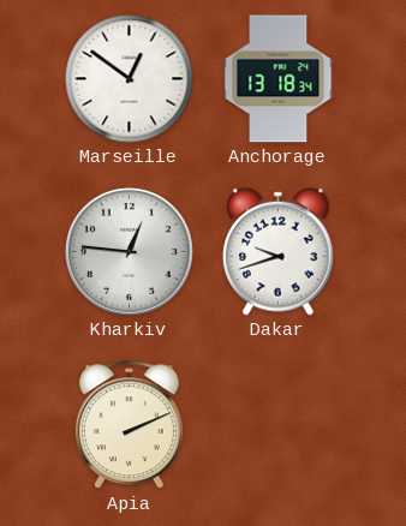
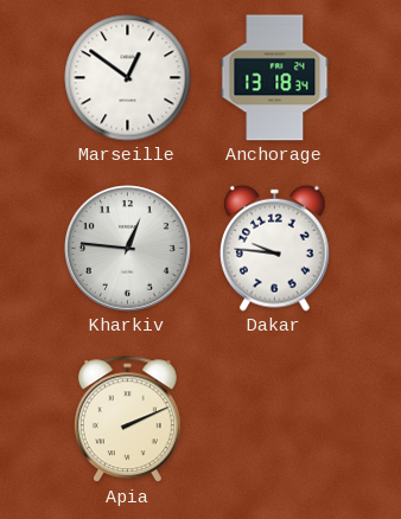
Dakar: 9:42 -> 9:46
